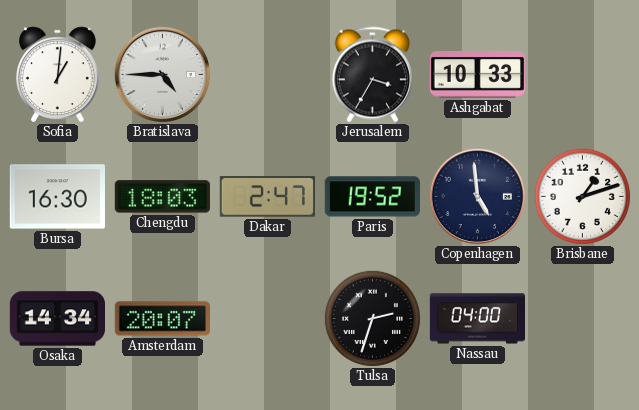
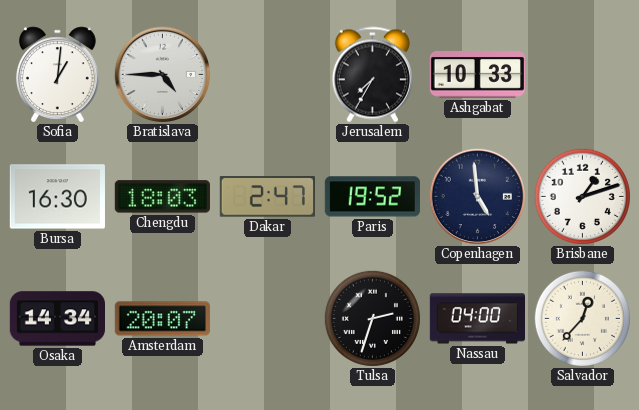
Jerusalem: 3:35 -> 7:35
Salvador: none -> 12:37
